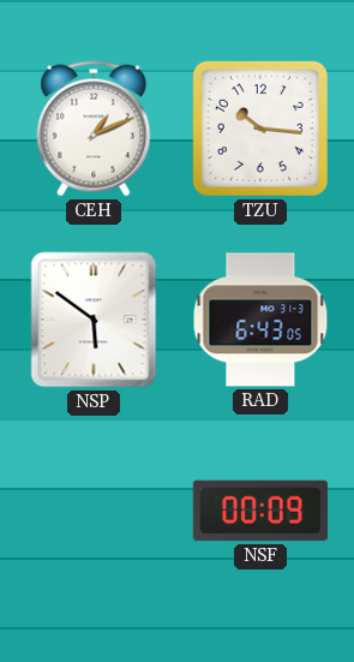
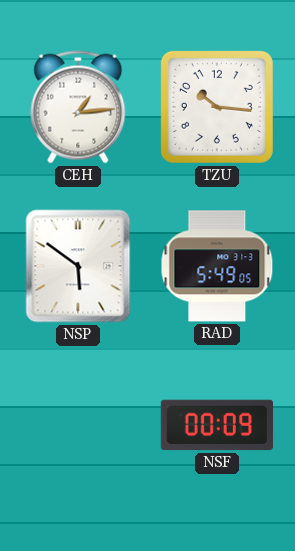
CEH: 1:11 -> 1:14
RAD: 6:43 -> 5:49
